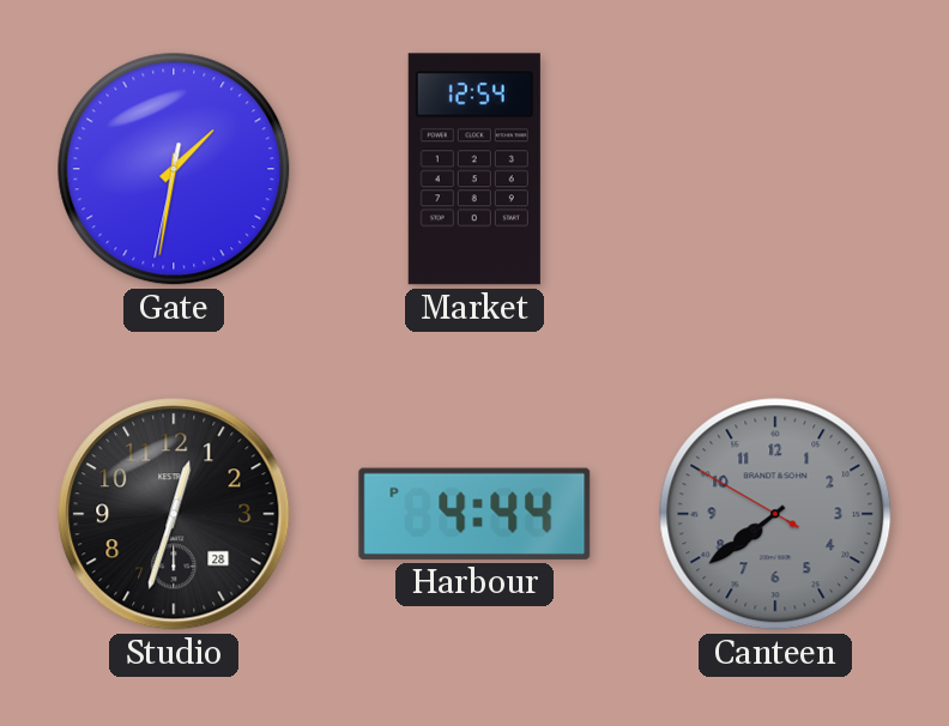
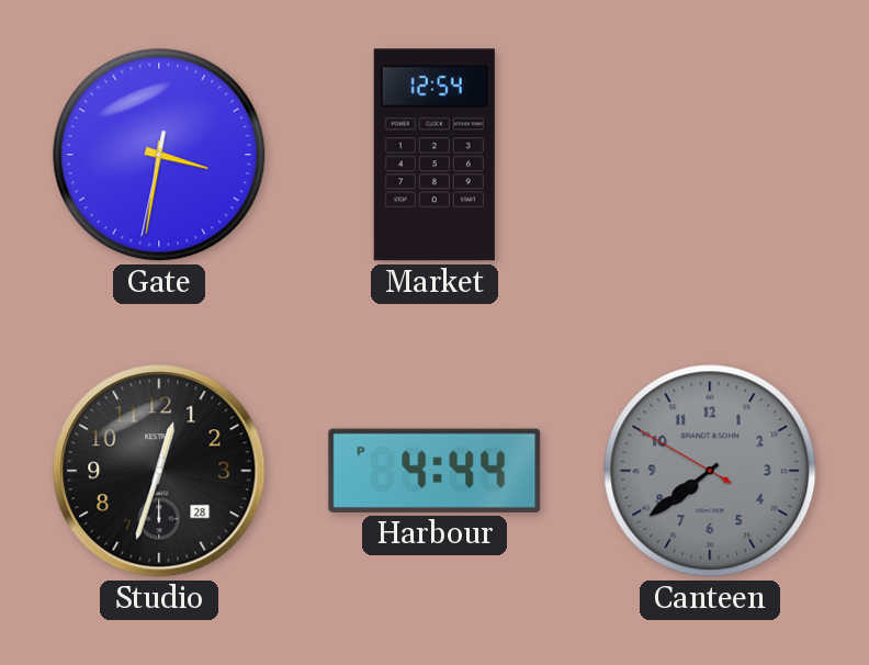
Gate: 1:31 -> 3:31
